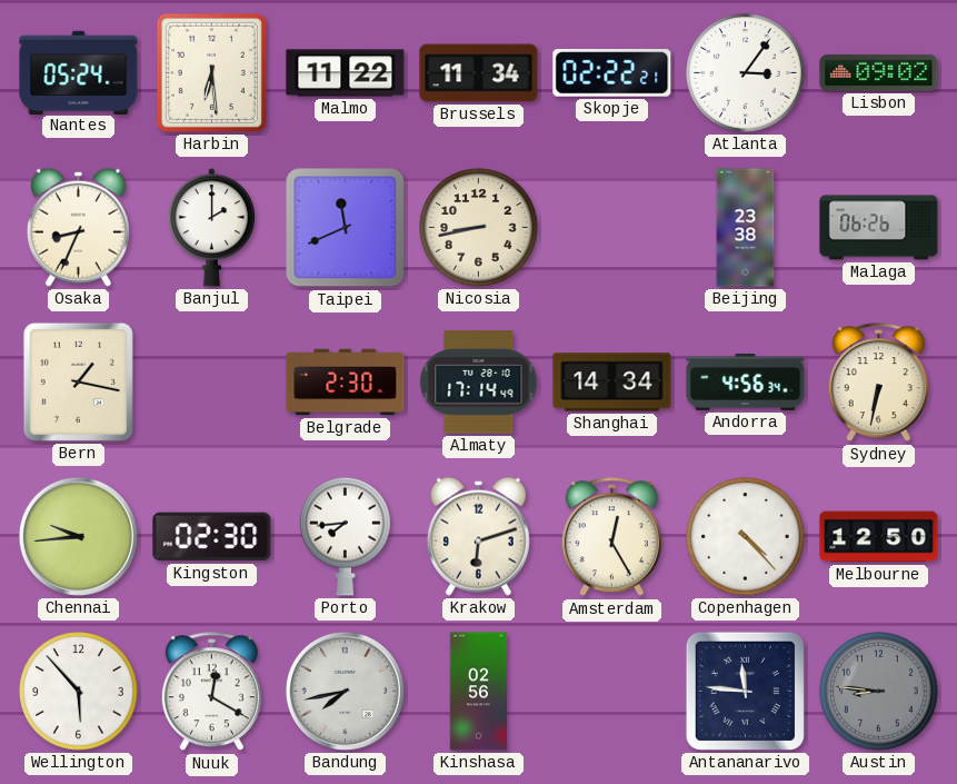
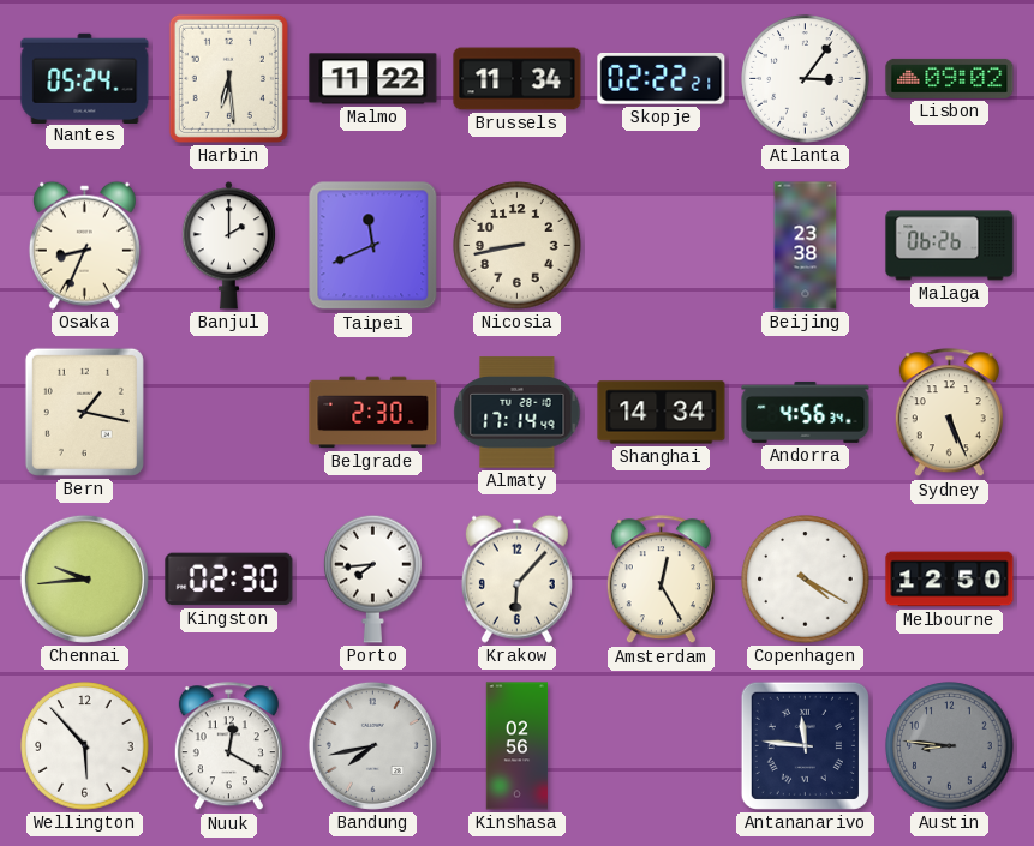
Sydney: 6:32 -> 5:26
Krakow: 6:12 -> 6:07
Copenhagen: 4:23 -> 4:20
